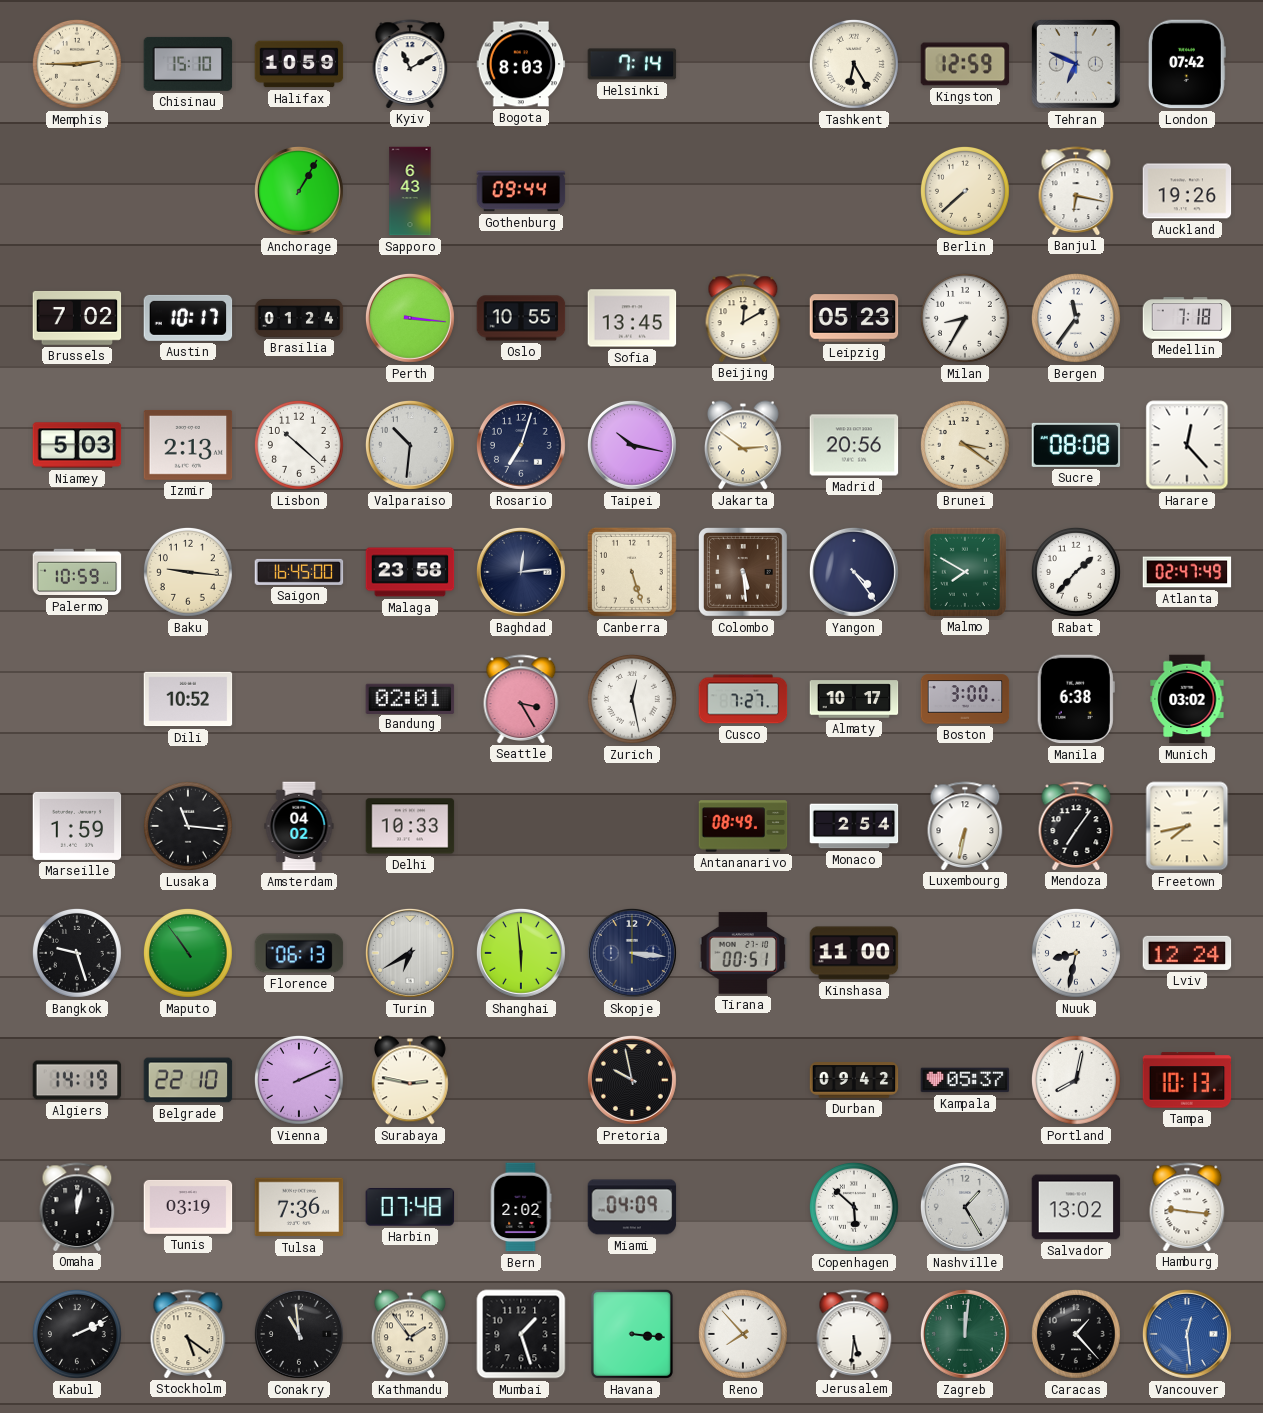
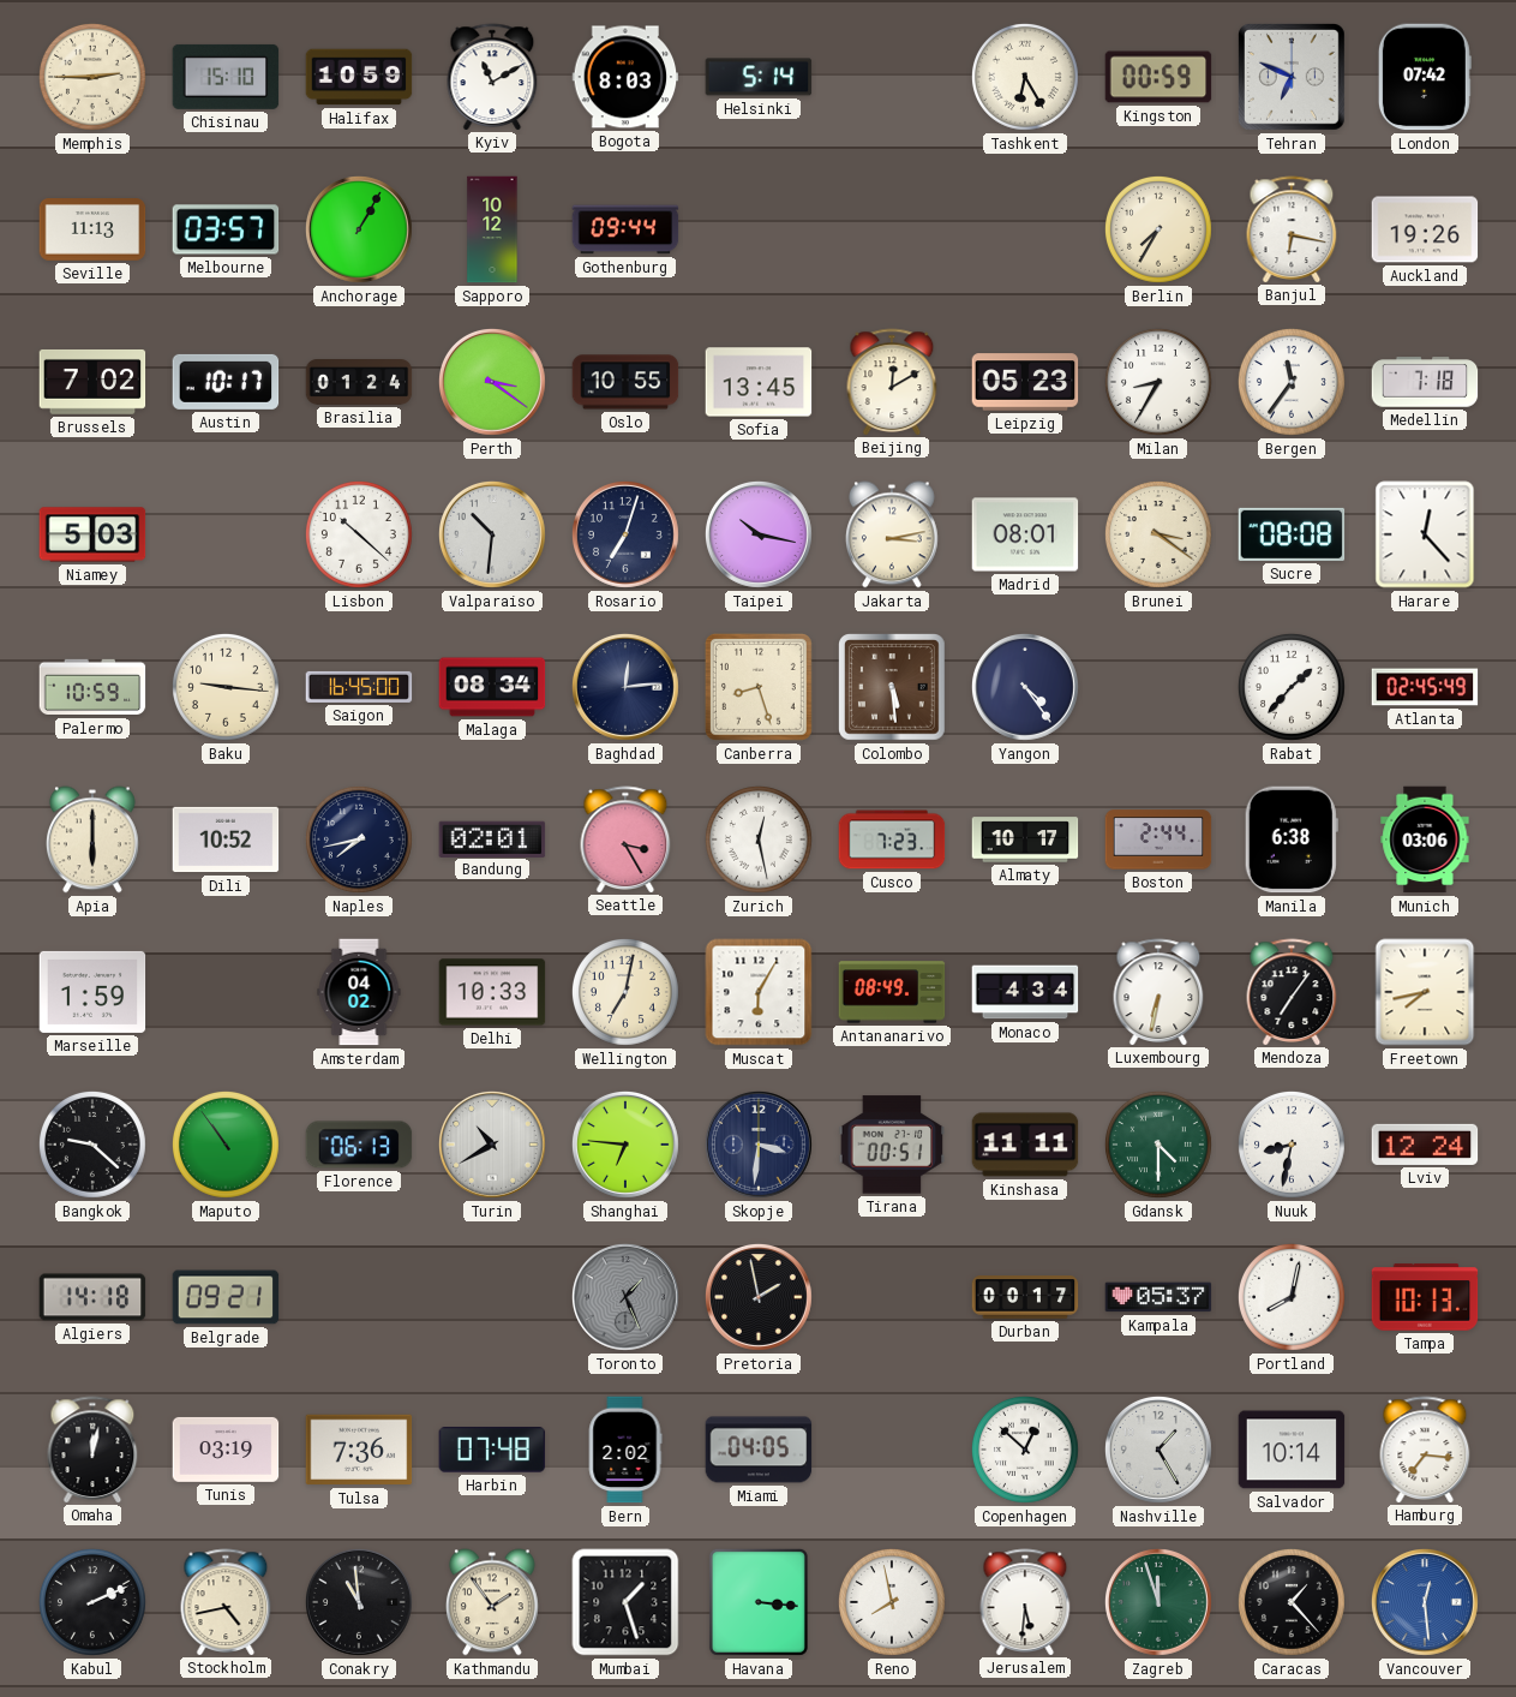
Helsinki: 7:14 -> 5:14
Kingston: 12:59 -> 00:59
Seville: none -> 11:13
Melbourne: none -> 03:57
Sapporo: 6:43 -> 10:12
Berlin: 7:38 -> 7:35
Perth: 3:16 -> 3:21
Izmir: 2:13 -> none
Jakarta: 2:51 -> 3:13
Madrid: 20:56 -> 08:01
Malaga: 23:58 -> 08:34
Canberra: 5:27 -> 8:27
Malmo: 7:50 -> none
Atlanta: 02:47 -> 02:45
Apia: none -> 6:00
Naples: none -> 7:43
Cusco: 7:27 -> 7:23
Boston: 3:00 -> 2:44
Munich: 03:02 -> 03:06
Lusaka: 11:16 -> none
Wellington: none -> 7:02
Muscat: none -> 6:05
Monaco: 2:54 -> 4:34
Bangkok: 9:27 -> 9:22
Turin: 6:40 -> 10:40
Shanghai: 5:59 -> 6:46
Skopje: 3:16 -> 3:31
Kinshasa: 11:00 -> 11:11
Gdansk: none -> 4:30
Algiers: 14:19 -> 14:18
Belgrade: 22:10 -> 09:21
Vienna: 2:11 -> none
Surabaya: 2:47 -> none
Toronto: none -> 1:26
Pretoria: 9:58 -> 1:58
Durban: 09:42 -> 00:17
Miami: 04:09 -> 04:05
Copenhagen: 5:52 -> 12:52
Salvador: 13:02 -> 10:14
Hamburg: 9:16 -> 7:16
Stockholm: 5:21 -> 4:43
Reno: 7:53 -> 7:58
Zagreb: 12:01 -> 11:57
